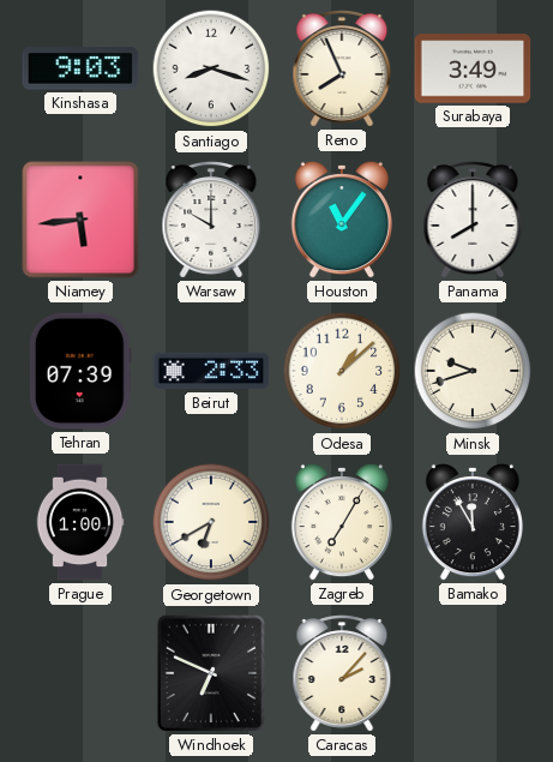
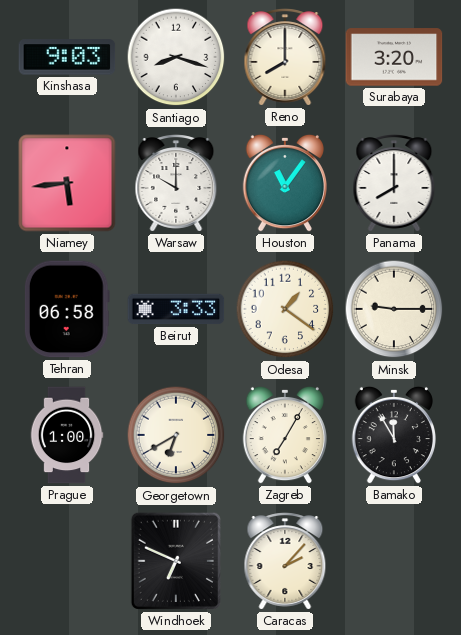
Reno: 7:56 -> 8:00
Surabaya: 3:49 -> 3:20
Tehran: 07:39 -> 06:58
Beirut: 2:33 -> 3:33
Odesa: 1:08 -> 1:21
Minsk: 9:42 -> 9:15
